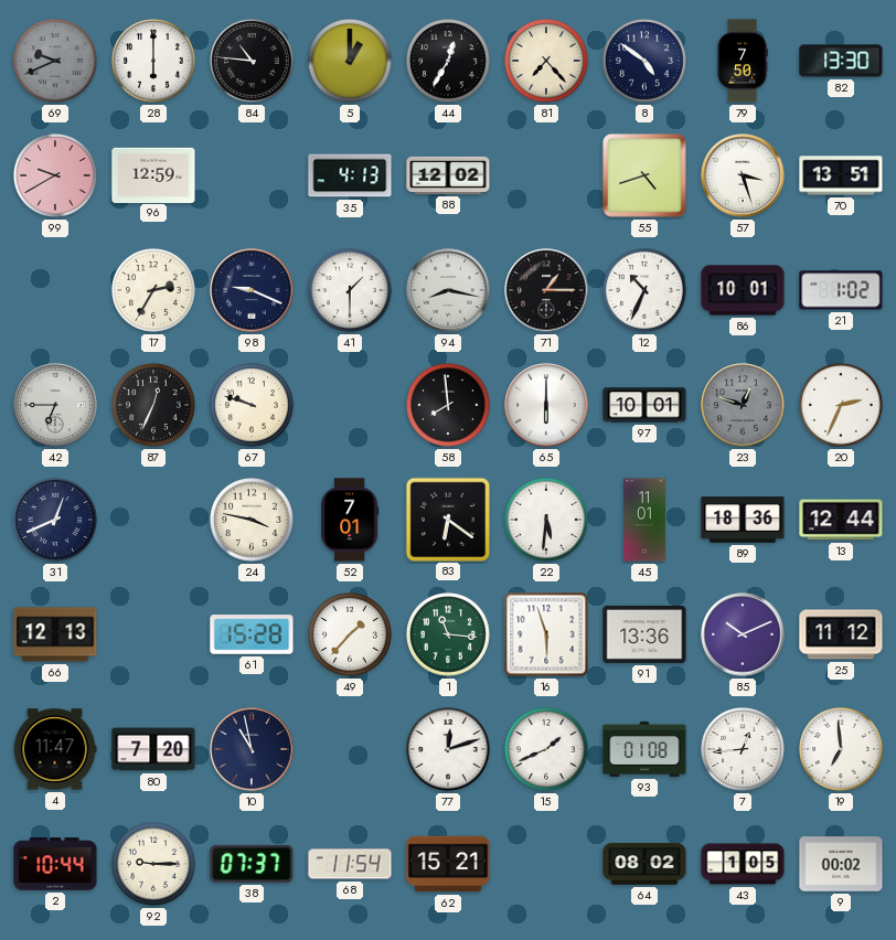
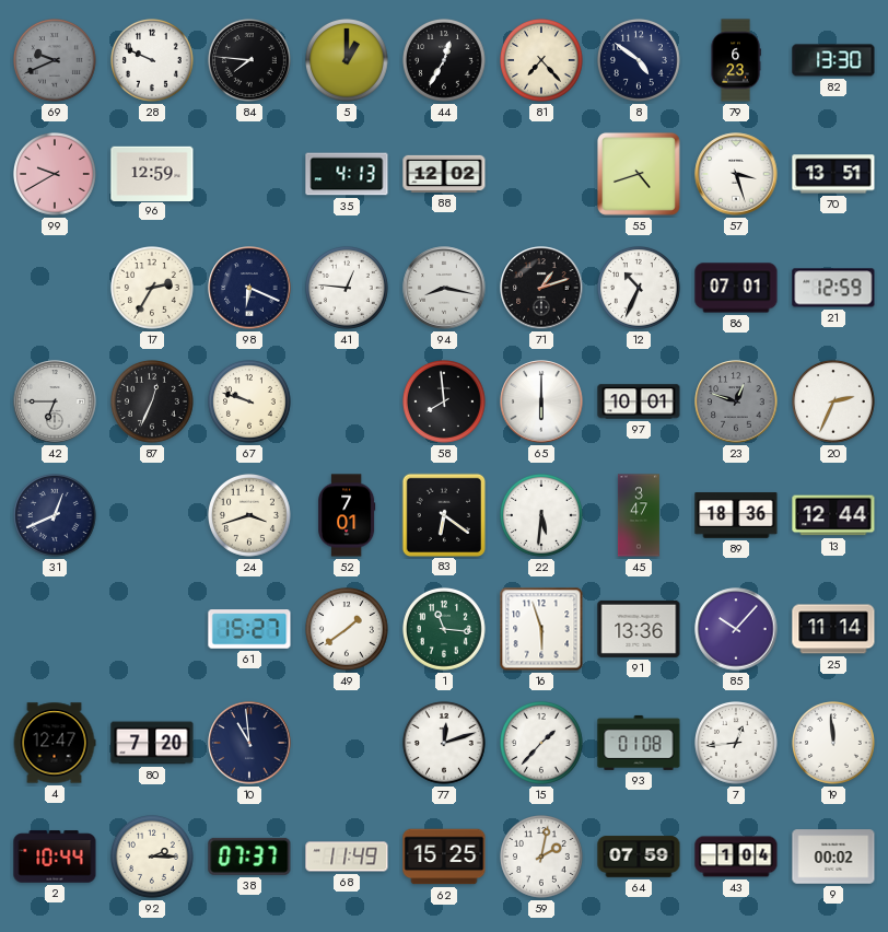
28: 6:00 -> 9:49
84: 10:46 -> 7:46
79: 7:50 -> 6:23
98: 9:19 -> 6:19
41: 1:30 -> 12:46
71: 1:15 -> 1:12
86: 10:01 -> 07:01
21: 1:02 -> 12:59
24: 3:47 -> 3:42
45: 11:01 -> 3:47
66: 12:13 -> none
61: 15:28 -> 15:27
49: 1:37 -> 1:39
85: 10:11 -> 10:07
25: 11:12 -> 11:14
4: 11:47 -> 12:47
10: 10:58 -> 10:59
15: 1:41 -> 1:37
19: 6:59 -> 11:59
92: 9:15 -> 2:15
68: 11:54 -> 11:49
62: 15:21 -> 15:25
59: none -> 2:02
64: 08:02 -> 07:59
43: 1:05 -> 1:04
